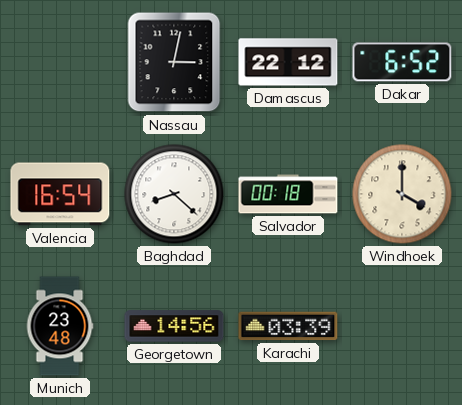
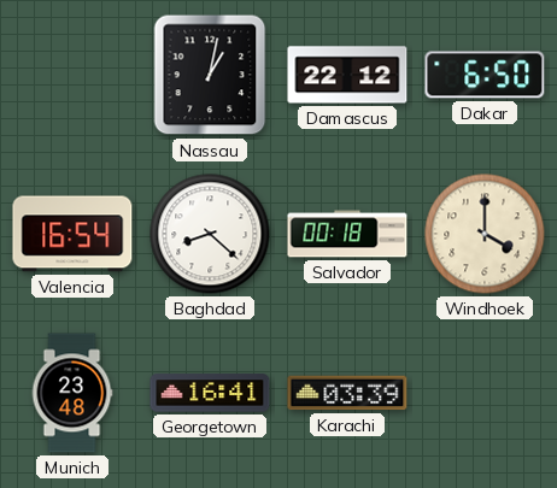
Nassau: 3:02 -> 1:02
Dakar: 6:52 -> 6:50
Georgetown: 14:56 -> 16:41
